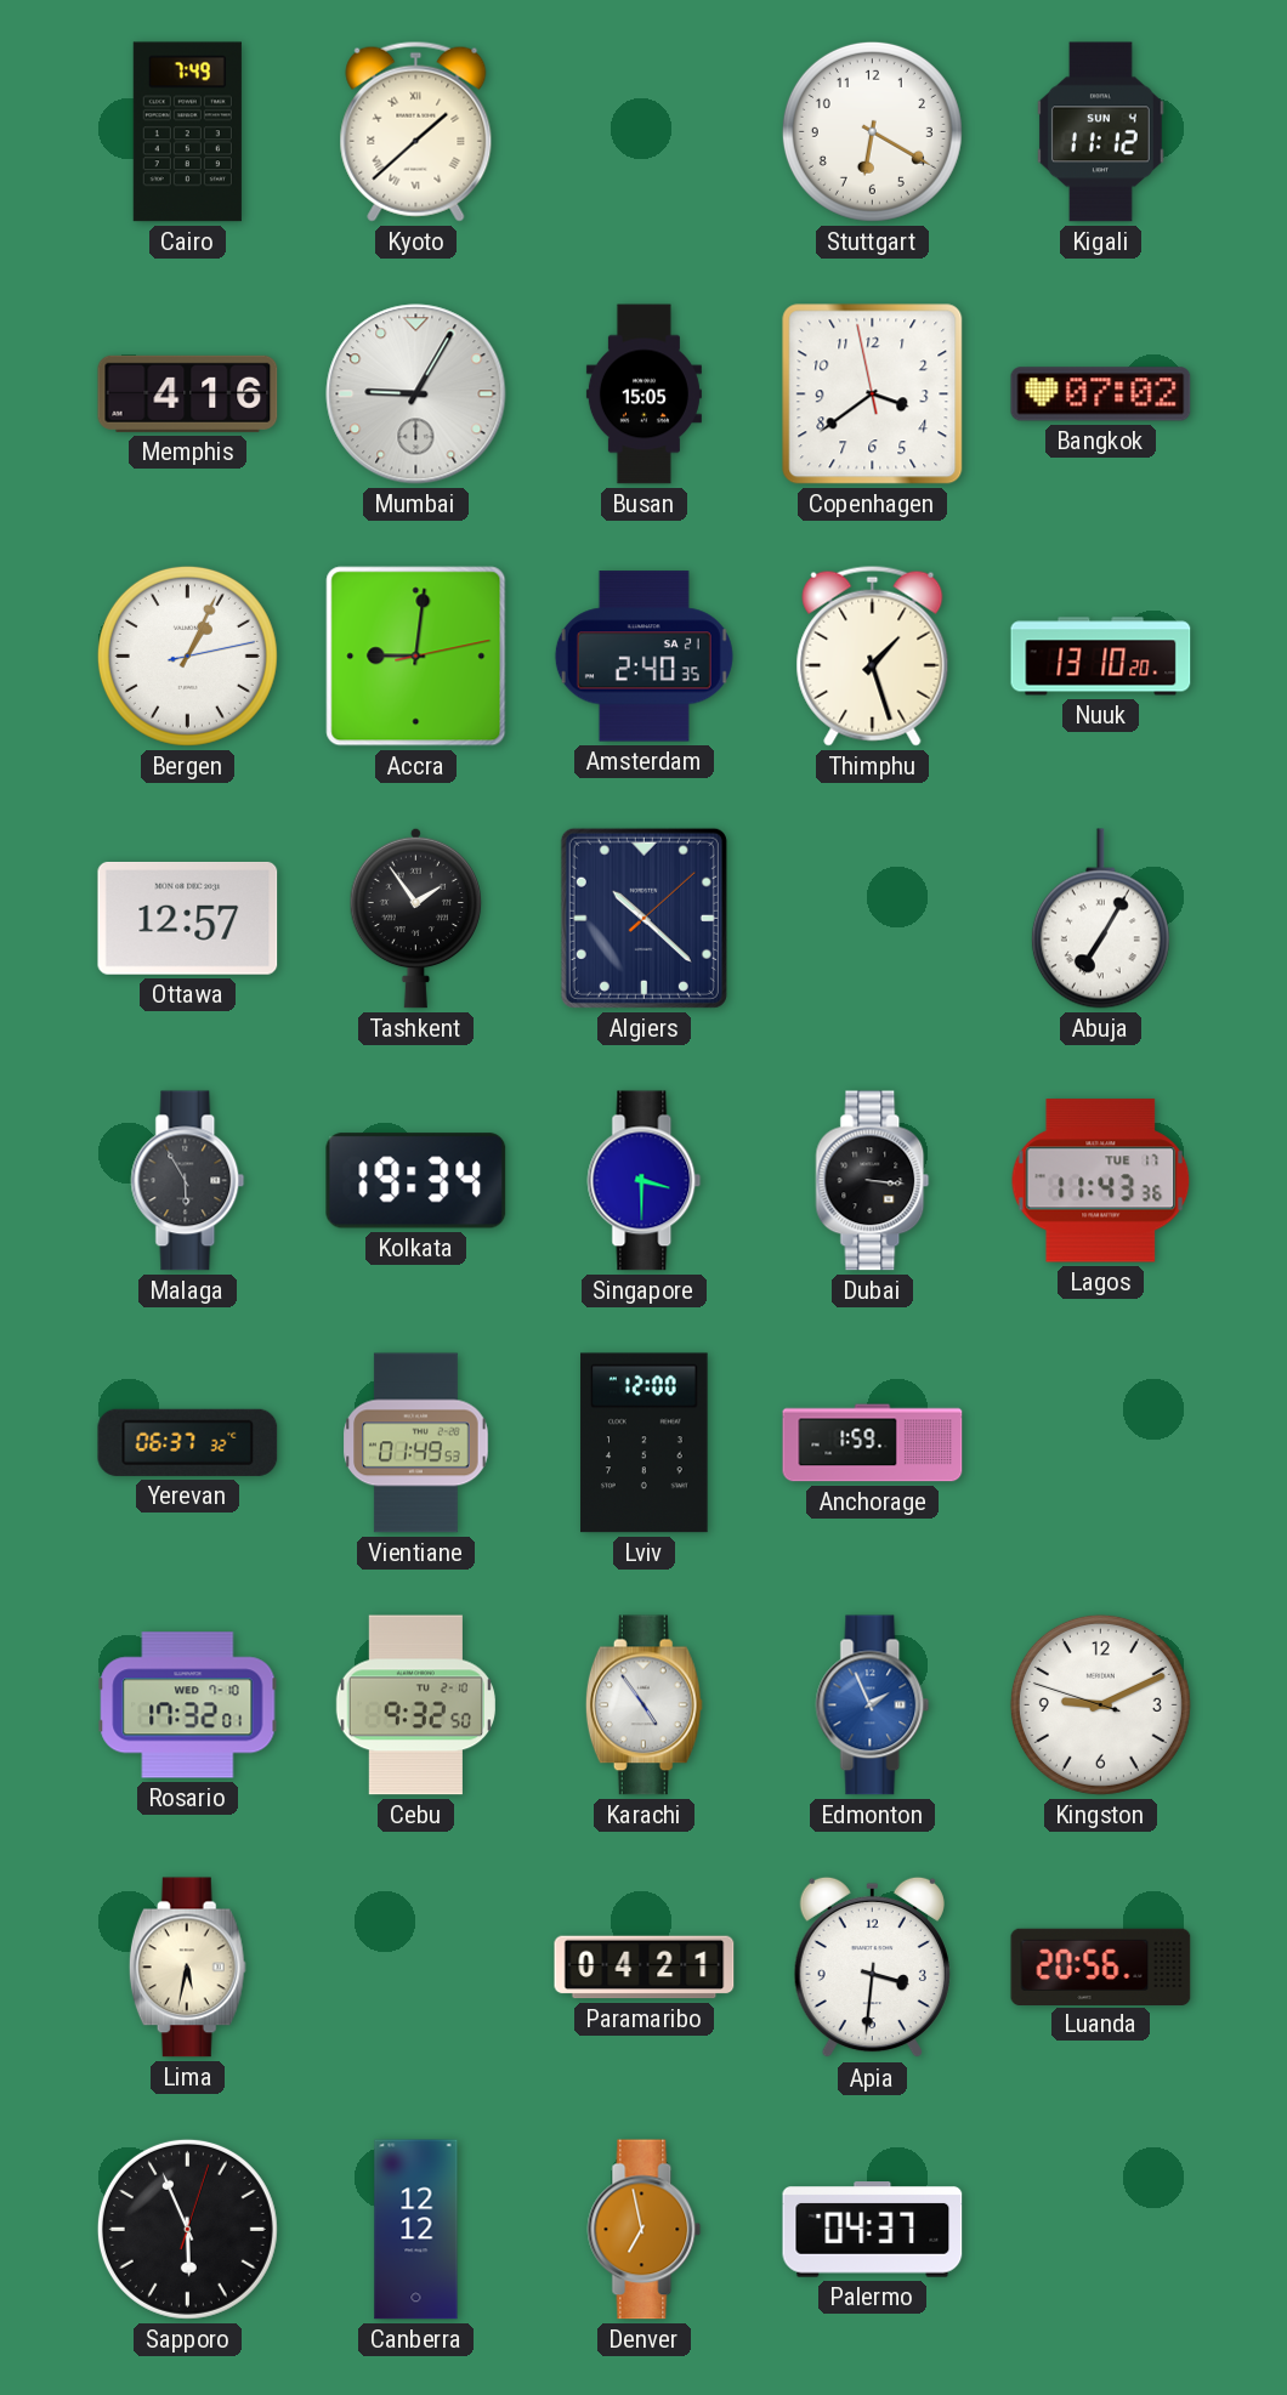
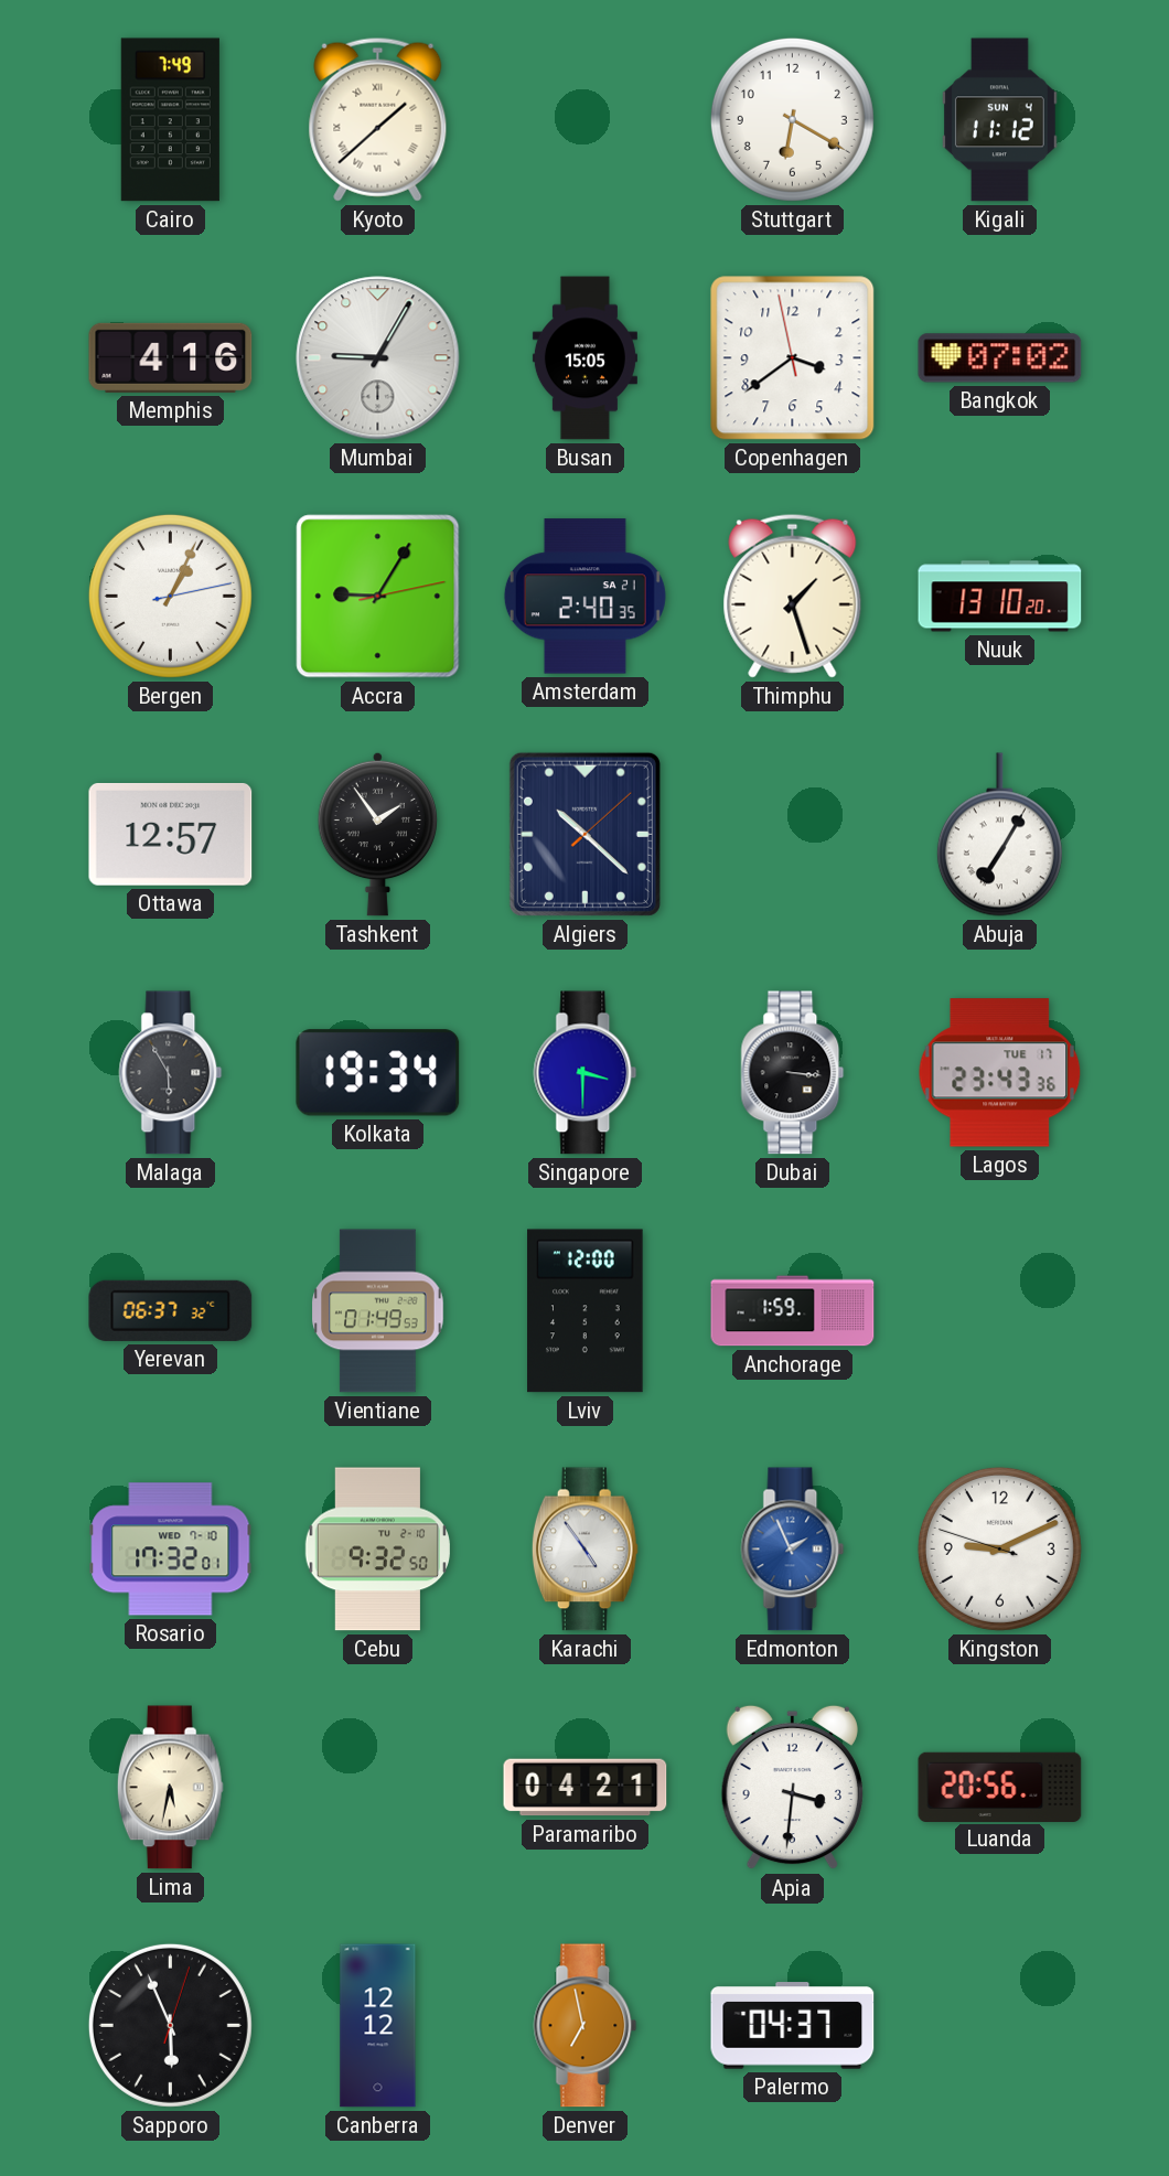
Accra: 9:01 -> 9:05
Lagos: 11:43 -> 23:43
